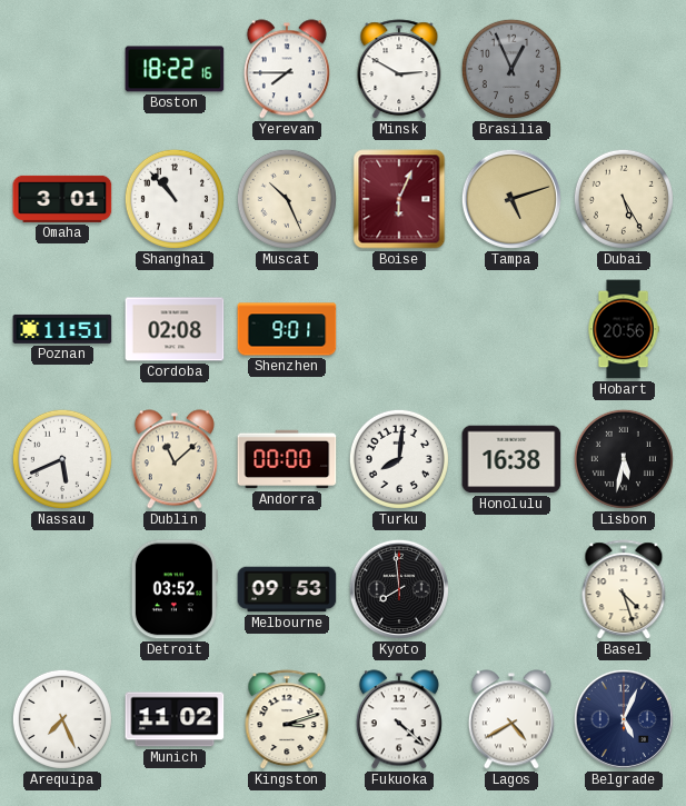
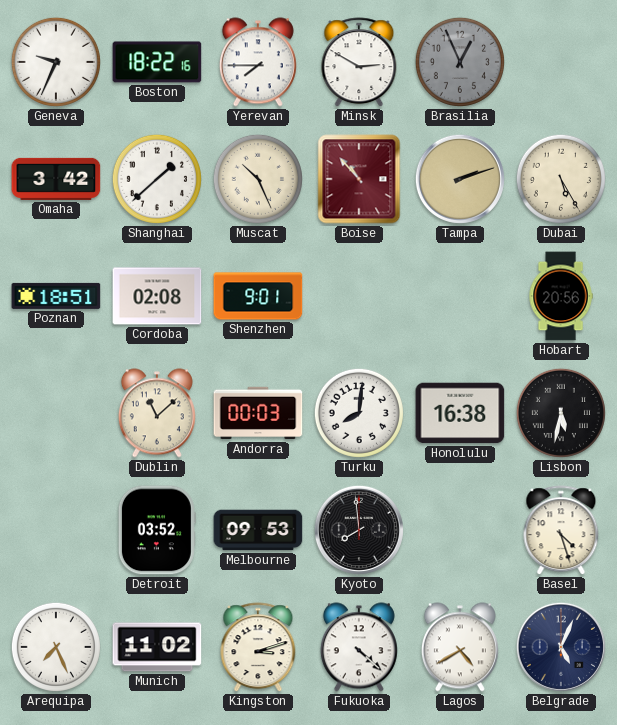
Geneva: none -> 9:34
Omaha: 3:01 -> 3:42
Shanghai: 10:53 -> 1:38
Boise: 6:04 -> 10:53
Tampa: 5:12 -> 2:12
Poznan: 11:51 -> 18:51
Nassau: 5:41 -> none
Andorra: 00:00 -> 00:03
